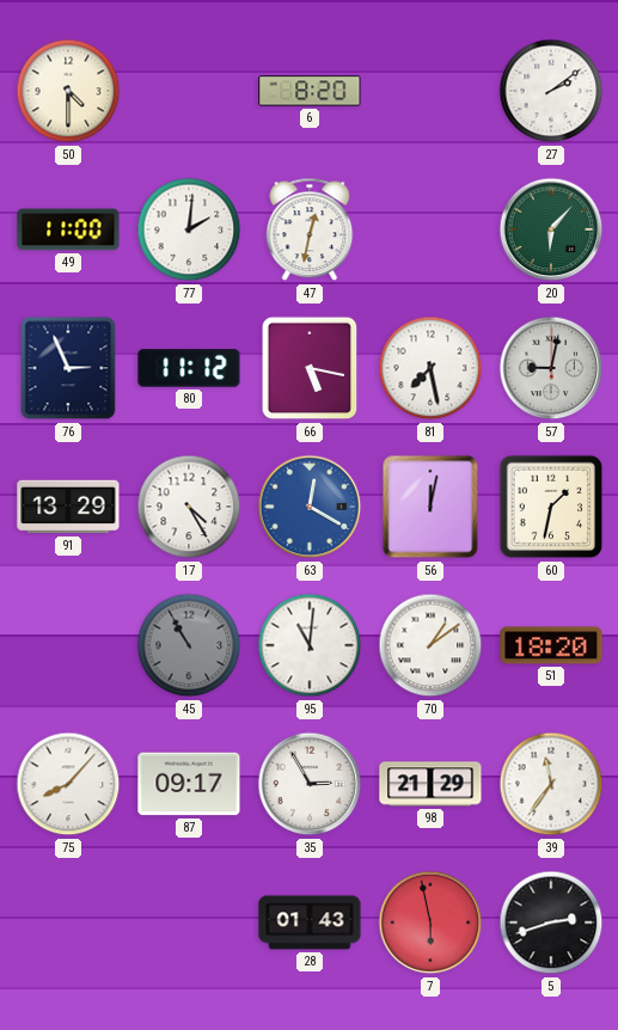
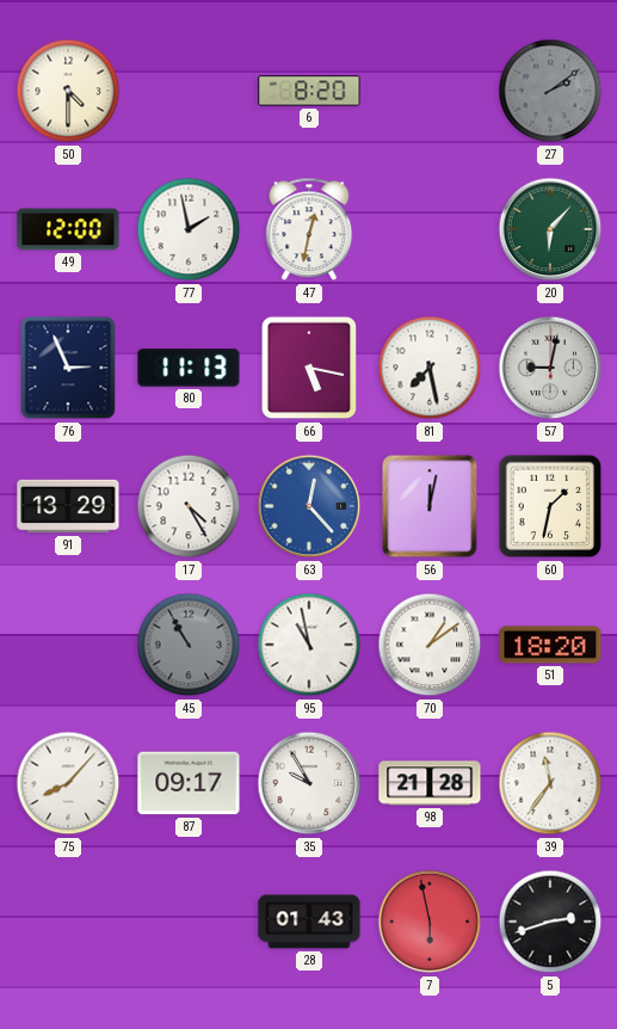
27 dial: white -> grey
49: 11:00 -> 12:00
77: 2:01 -> 1:58
80: 11:12 -> 11:13
63: 12:20 -> 12:23
95: 11:01 -> 10:58
35: 2:55 -> 9:55
98: 21:29 -> 21:28
